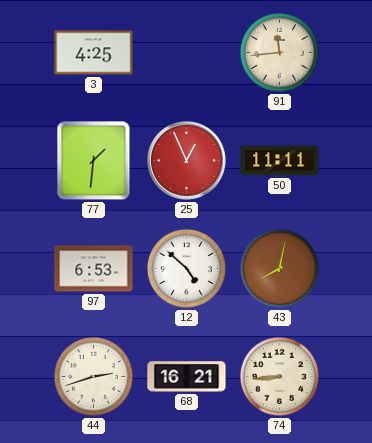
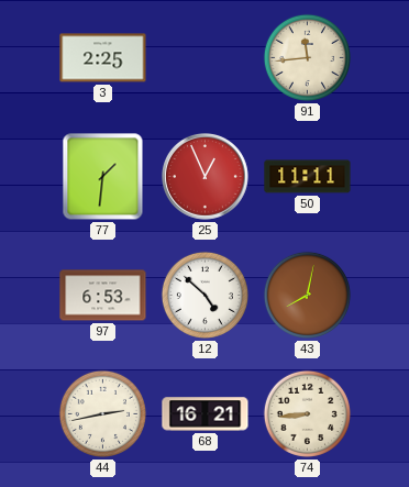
3: 4:25 -> 2:25
44: 2:42 -> 2:43
